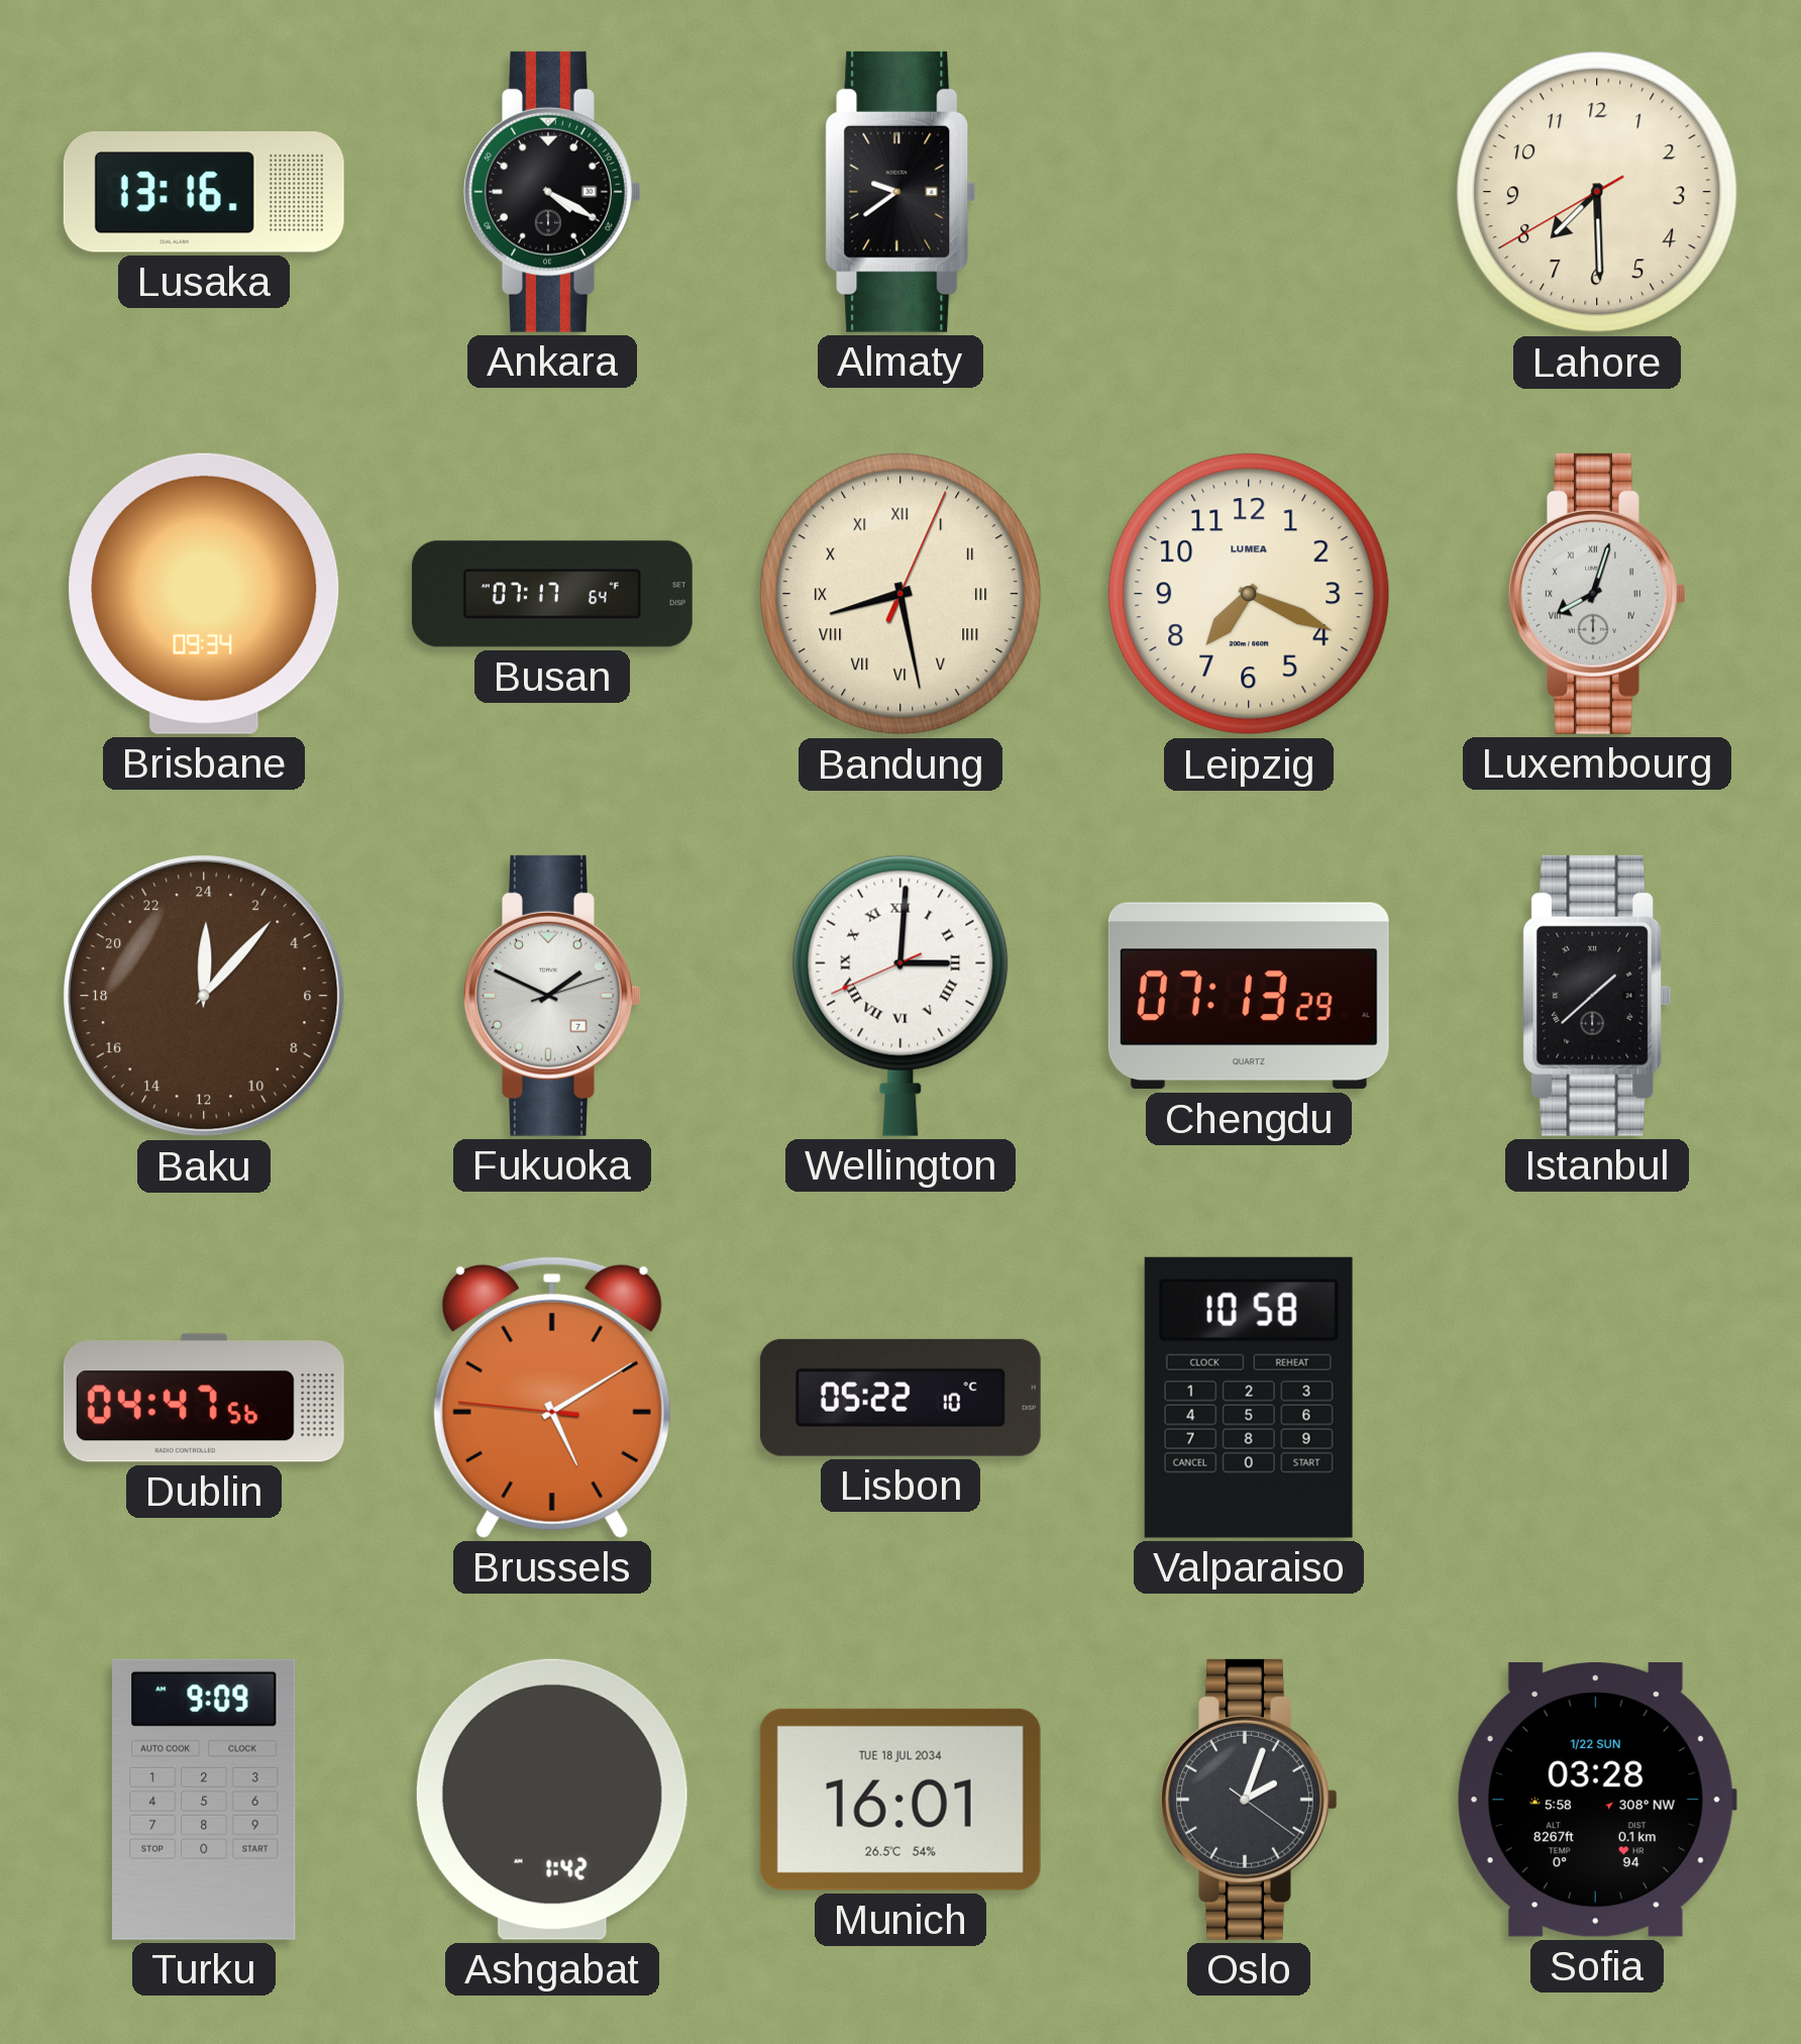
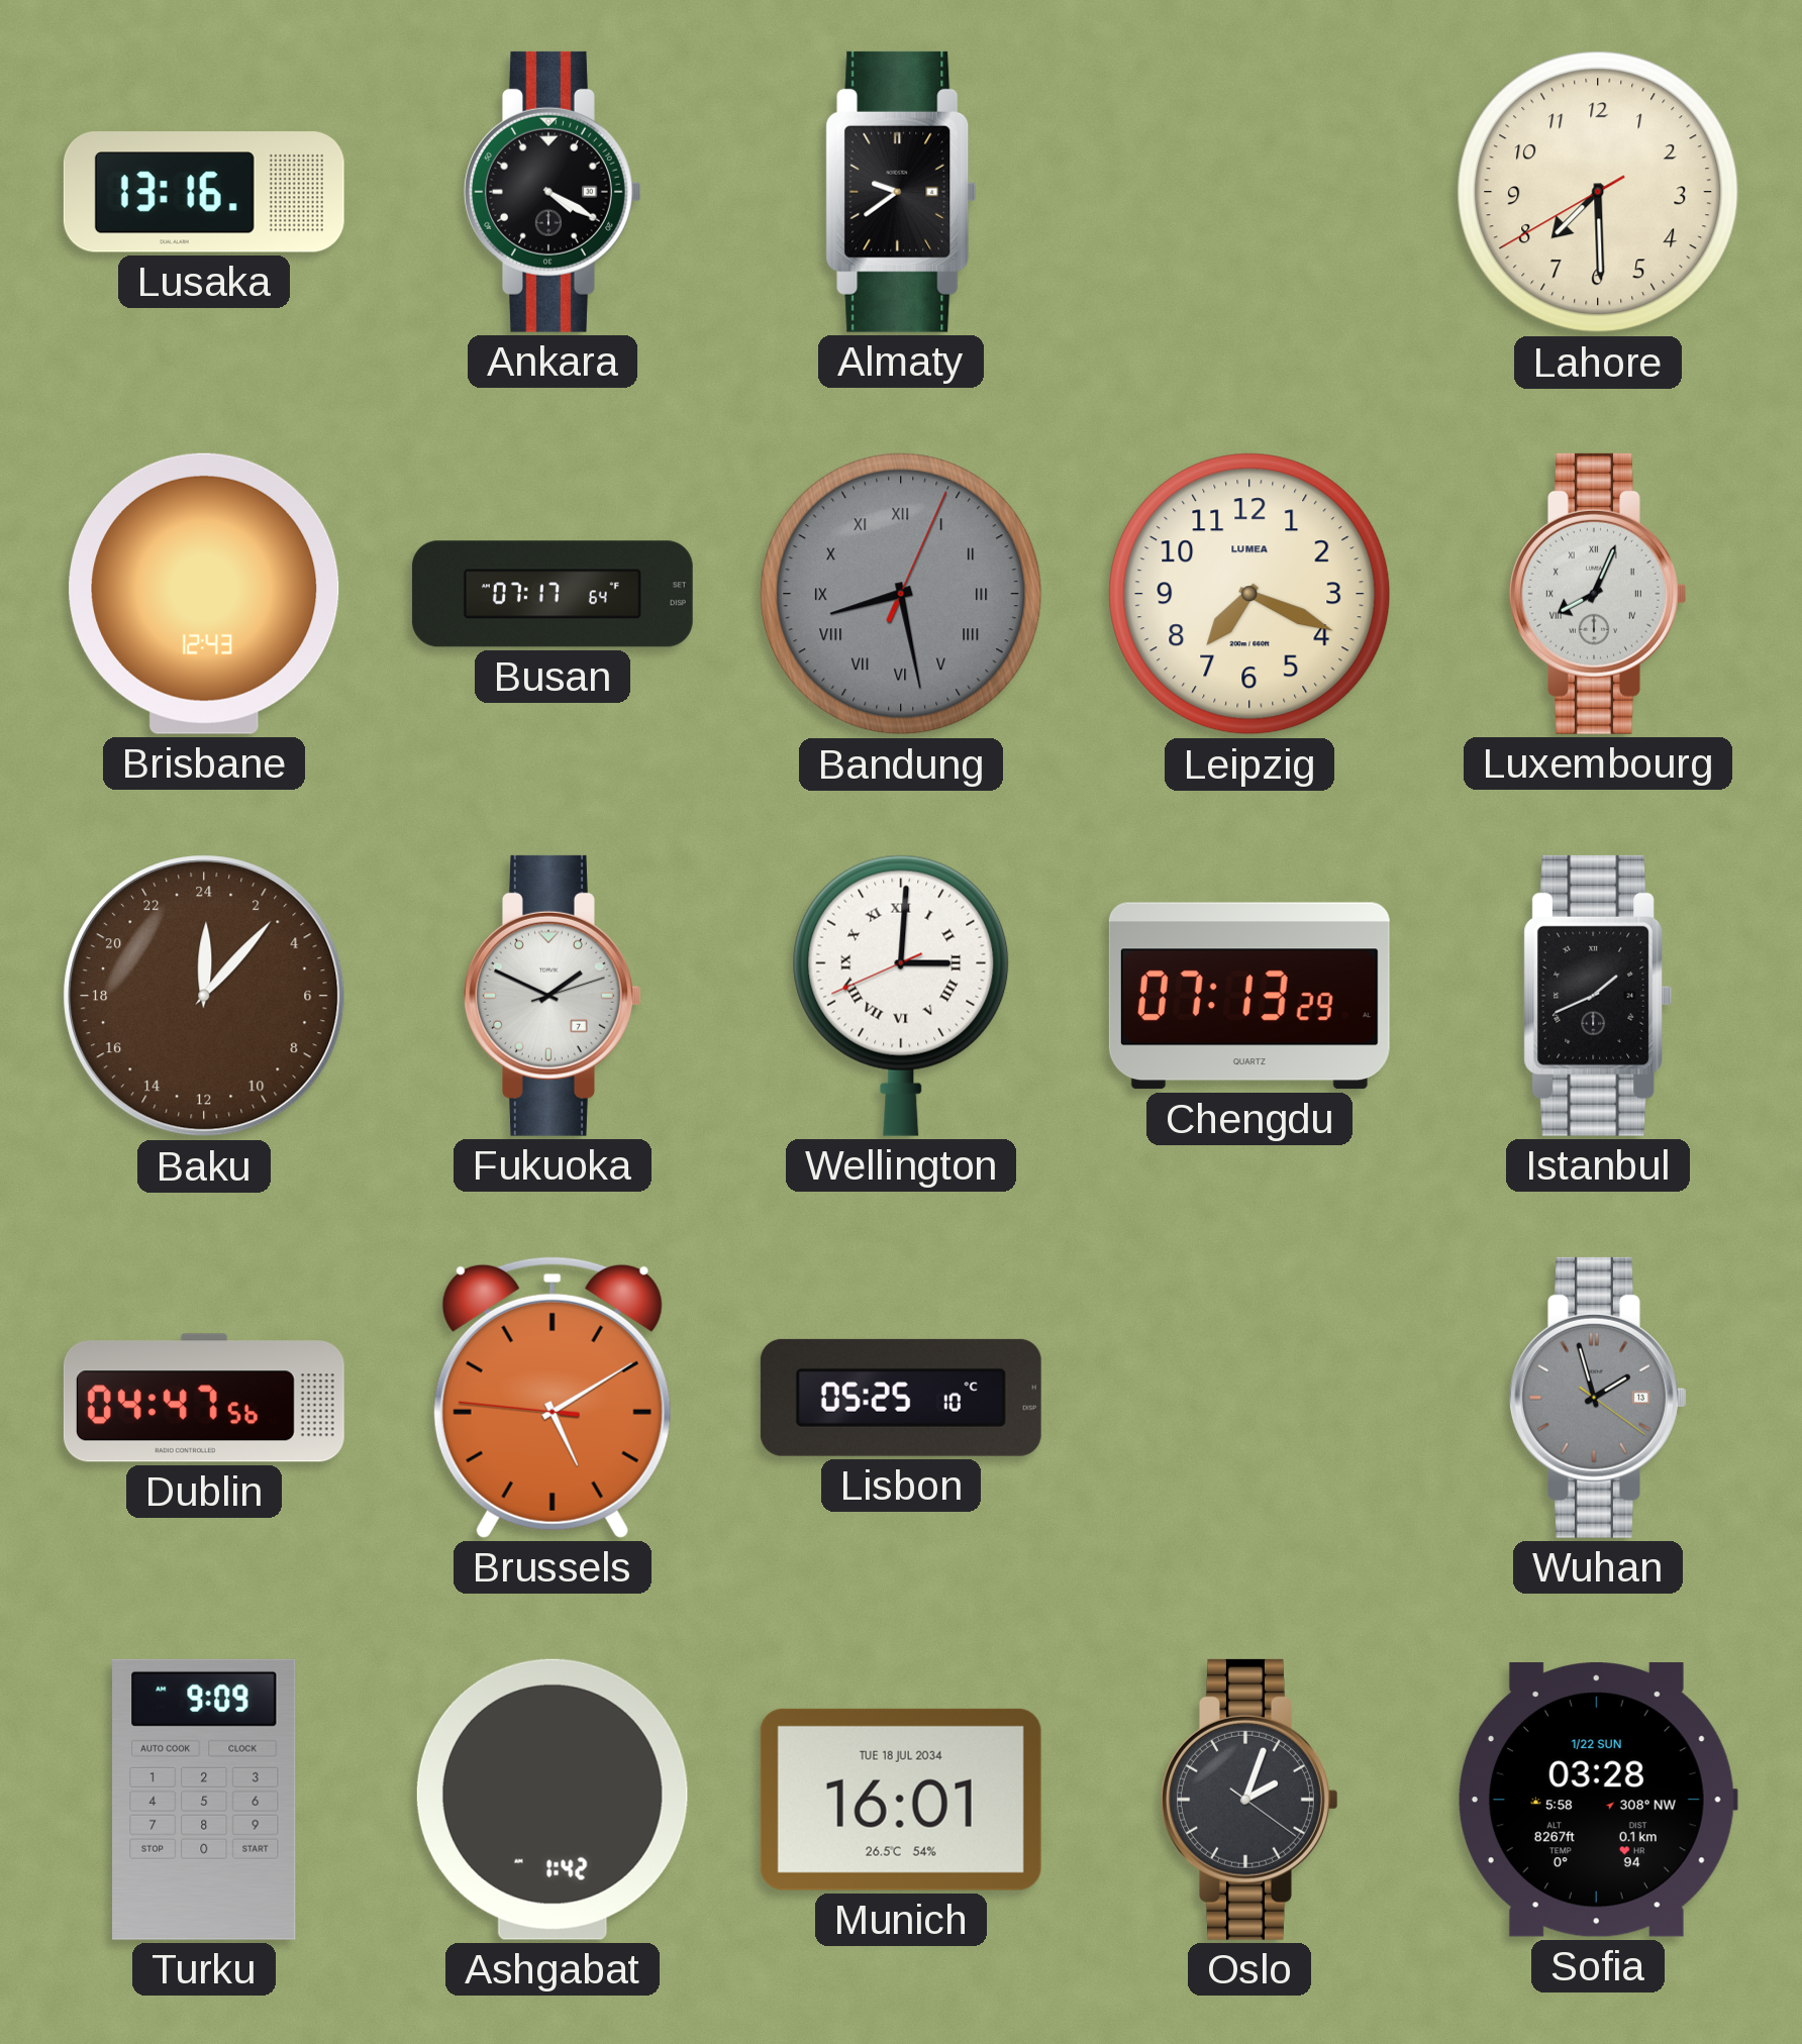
Brisbane: 09:34 -> 12:43
Bandung dial: cream -> grey
Luxembourg: 8:03 -> 8:04
Istanbul: 1:38 -> 1:41
Lisbon: 05:22 -> 05:25
Valparaiso: 10:58 -> none
Wuhan: none -> 1:57
